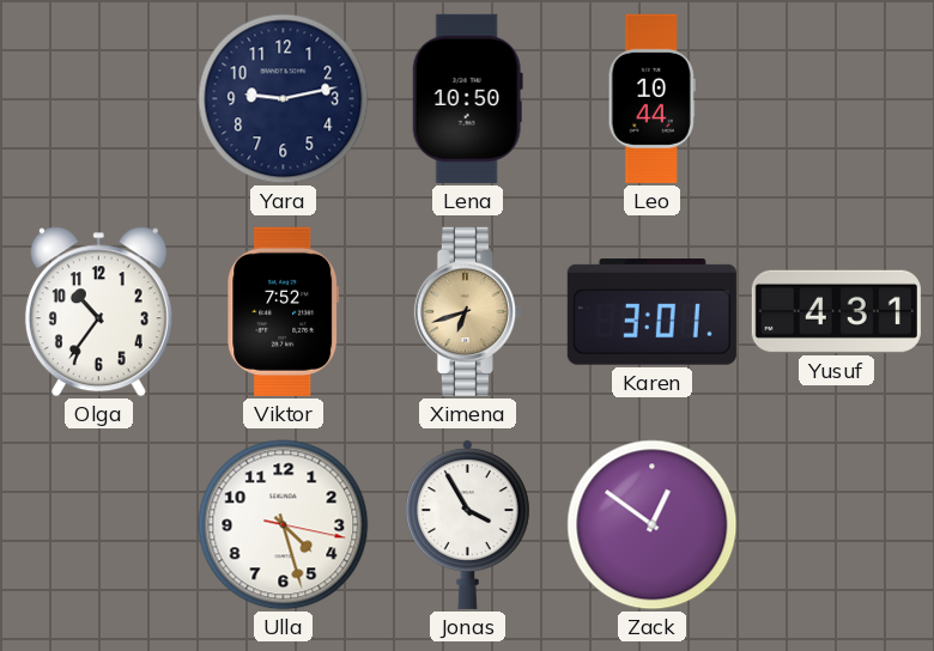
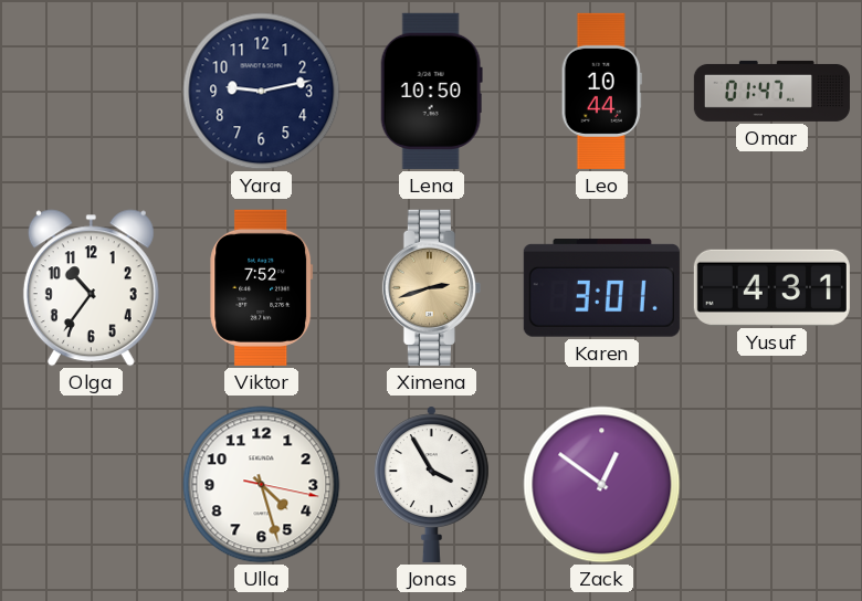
Omar: none -> 01:47
Ximena: 6:42 -> 2:42
